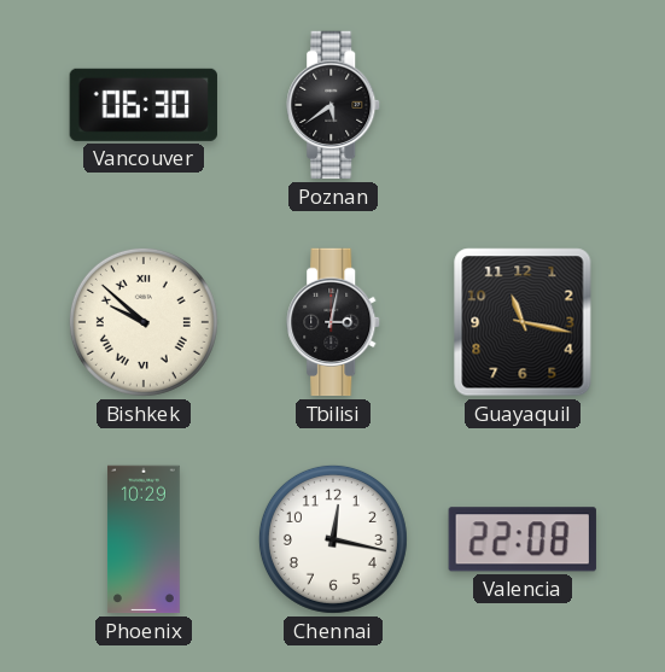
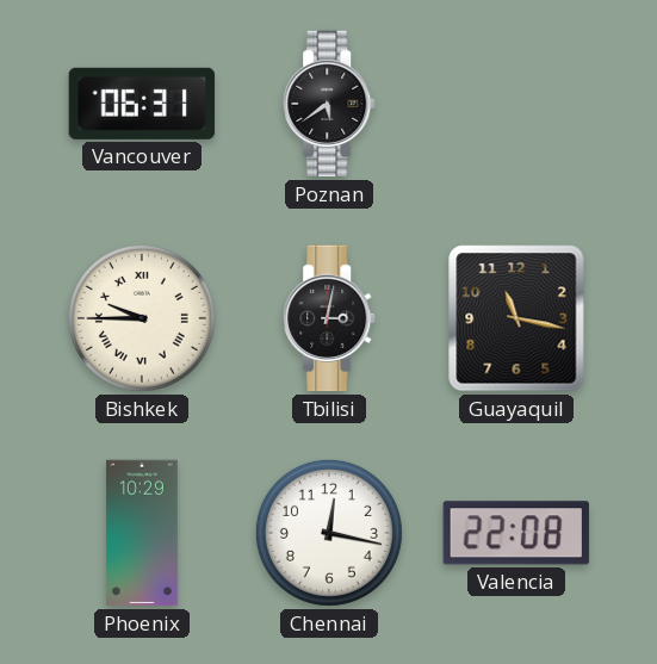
Vancouver: 06:30 -> 06:31
Bishkek: 9:52 -> 9:45
